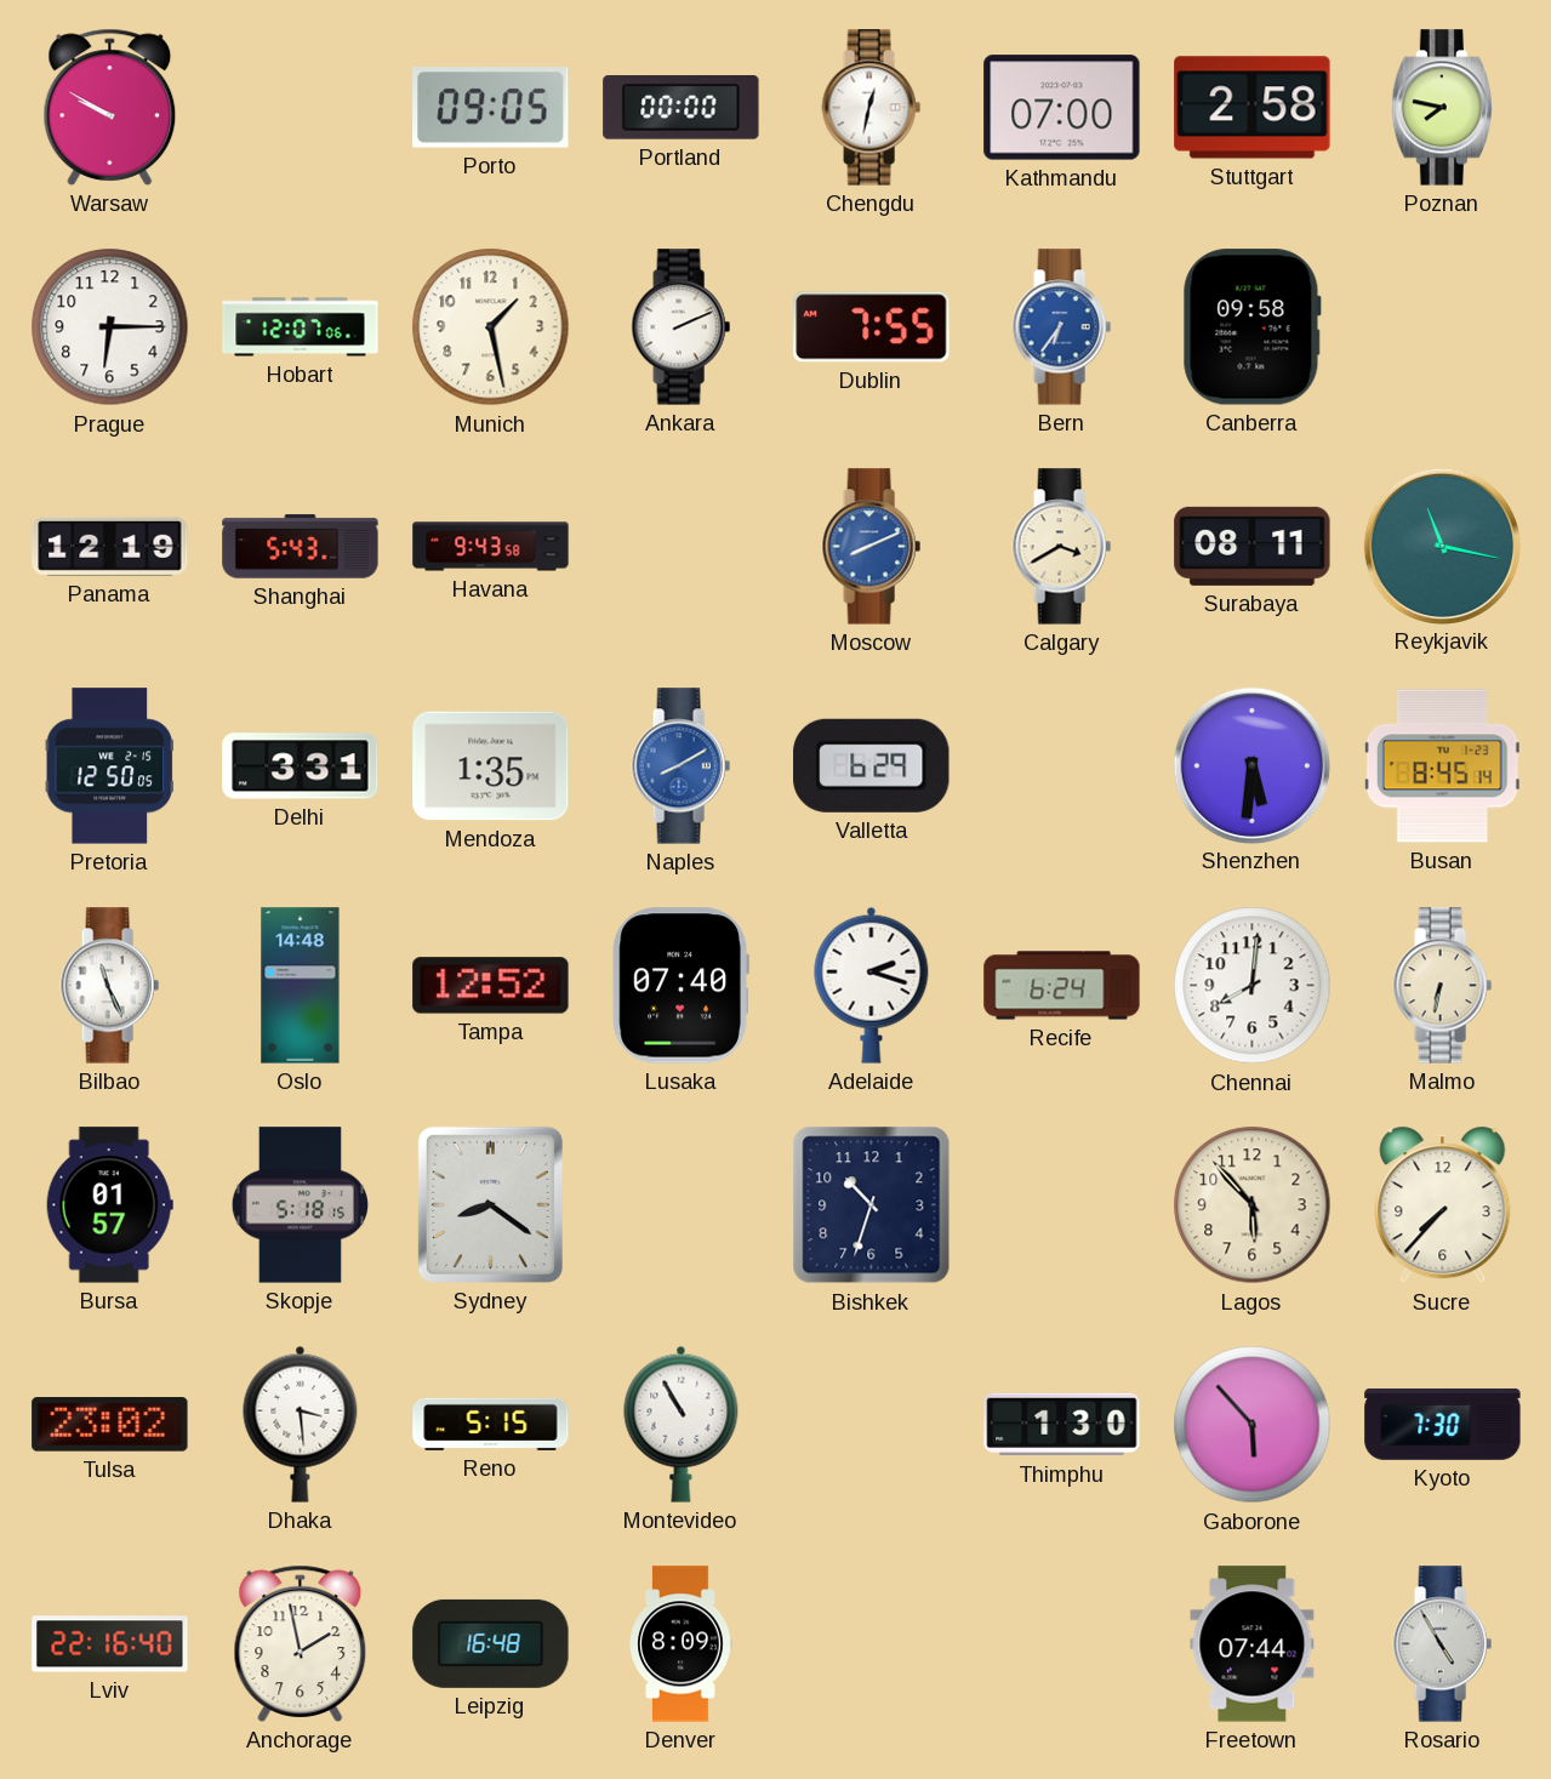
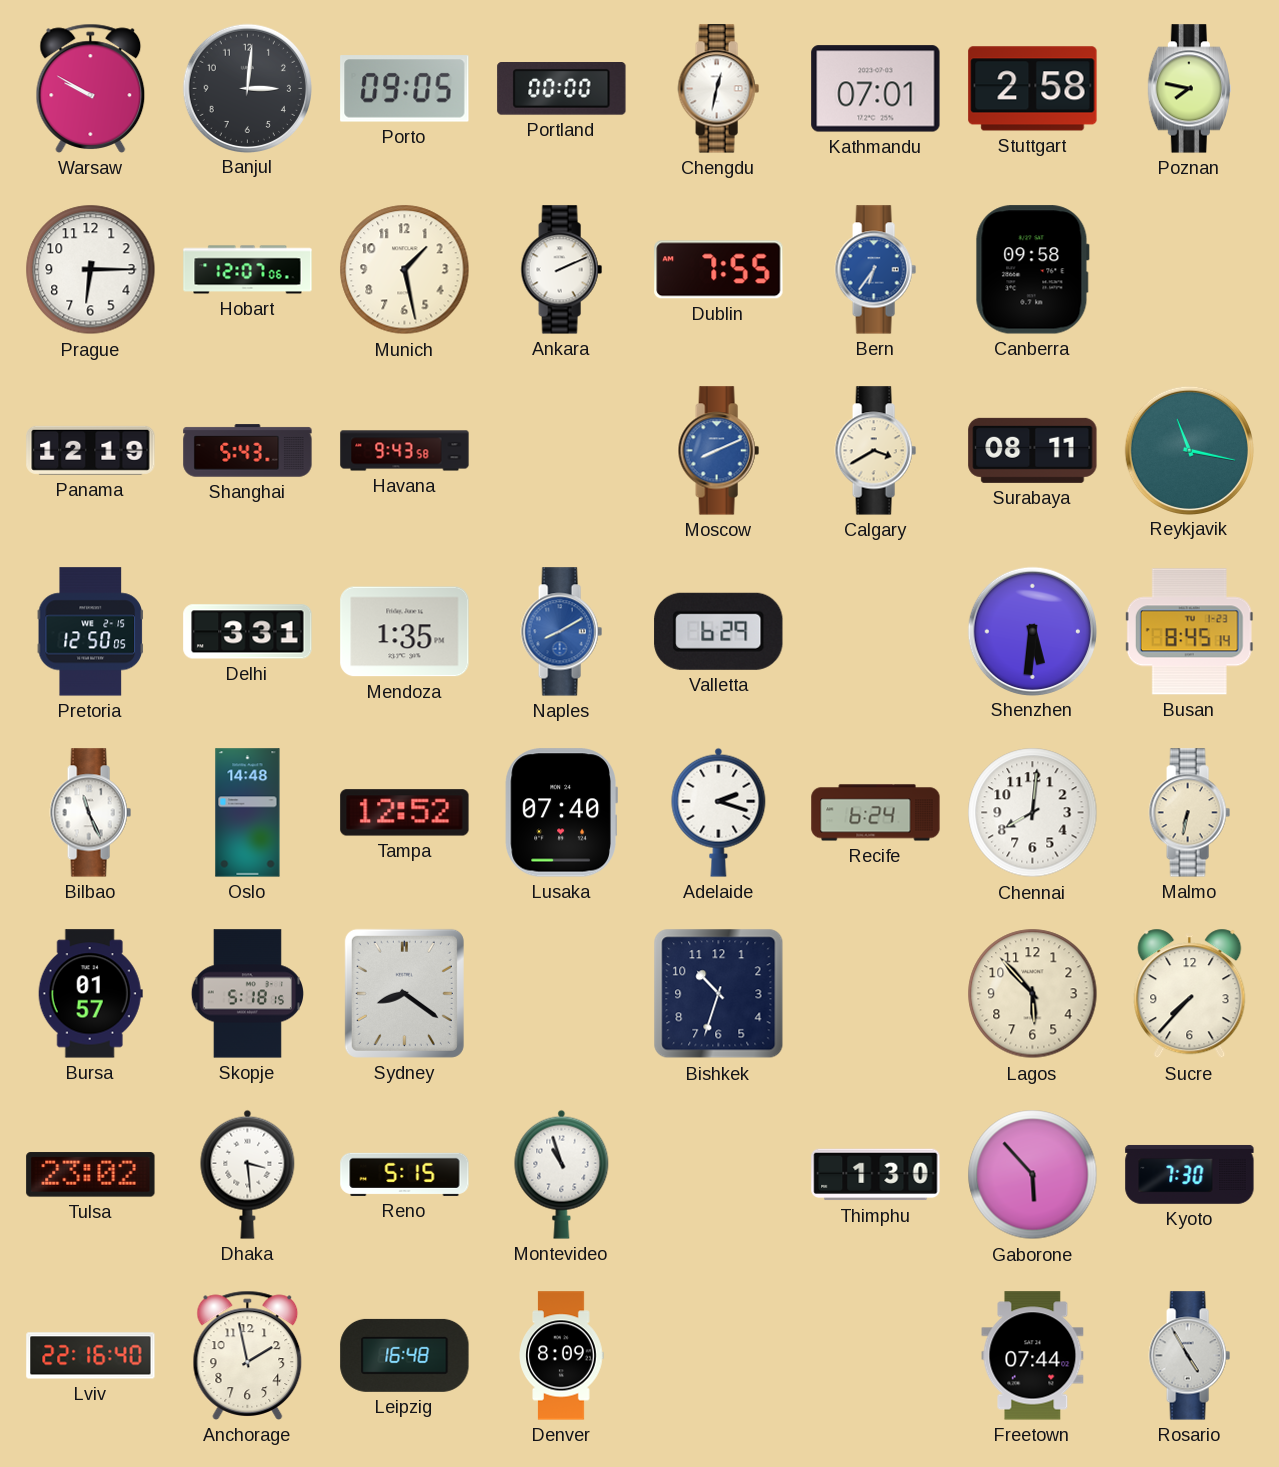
Banjul: none -> 3:01
Kathmandu: 07:00 -> 07:01
Montevideo: 10:55 -> 10:57
